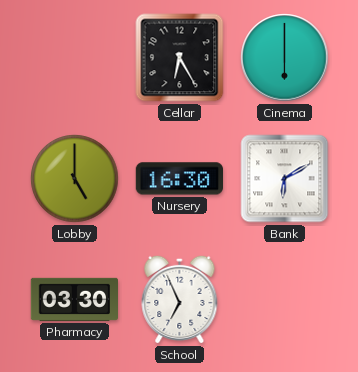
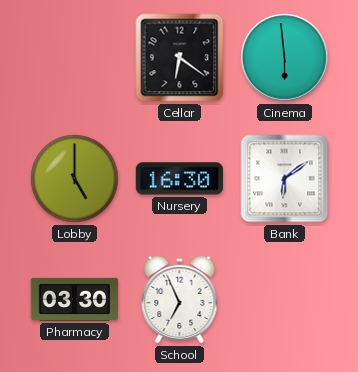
Cellar: 6:25 -> 6:21
Cinema: 6:00 -> 5:59
Bank: 6:10 -> 6:09
